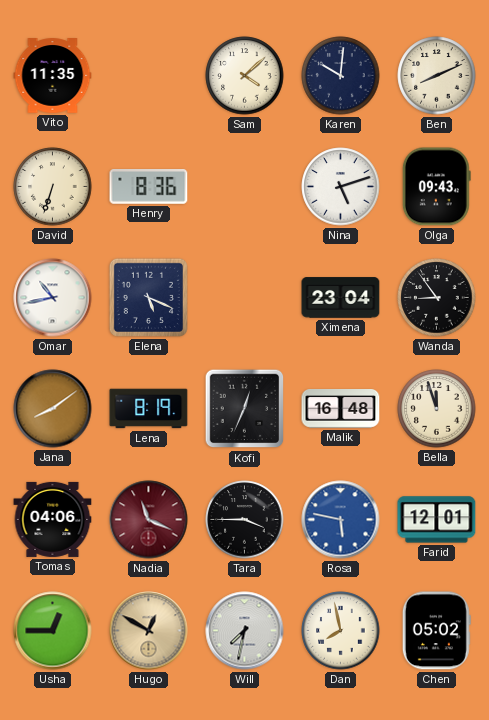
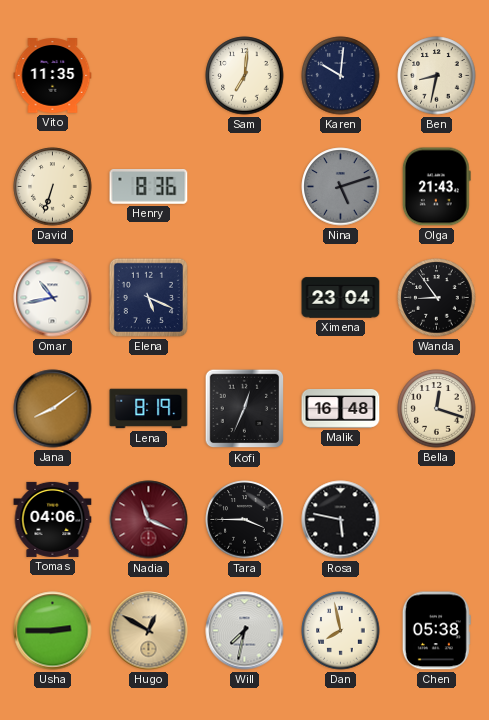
Sam: 4:08 -> 7:01
Ben: 8:11 -> 8:32
Nina dial: white -> grey
Olga: 09:43 -> 21:43
Bella: 11:57 -> 12:18
Rosa dial: blue -> black
Farid: 12:01 -> none
Usha: 12:45 -> 2:45
Chen: 05:02 -> 05:38
